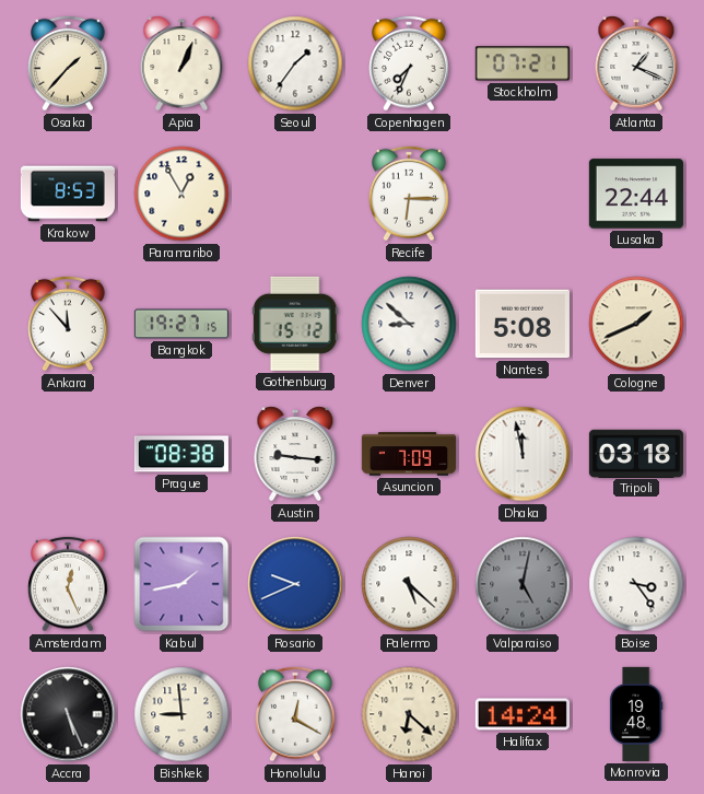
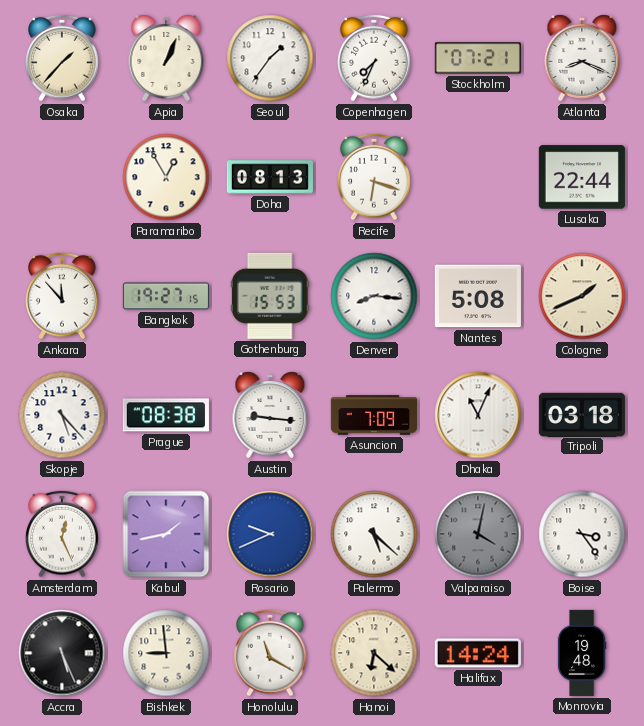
Atlanta: 1:19 -> 8:19
Krakow: 8:53 -> none
Doha: none -> 08:13
Recife: 6:15 -> 6:18
Gothenburg: 15:12 -> 15:53
Denver: 8:52 -> 8:16
Skopje: none -> 5:23
Dhaka: 11:58 -> 11:04
Valparaiso: 5:02 -> 4:02
Honolulu: 12:20 -> 11:20
